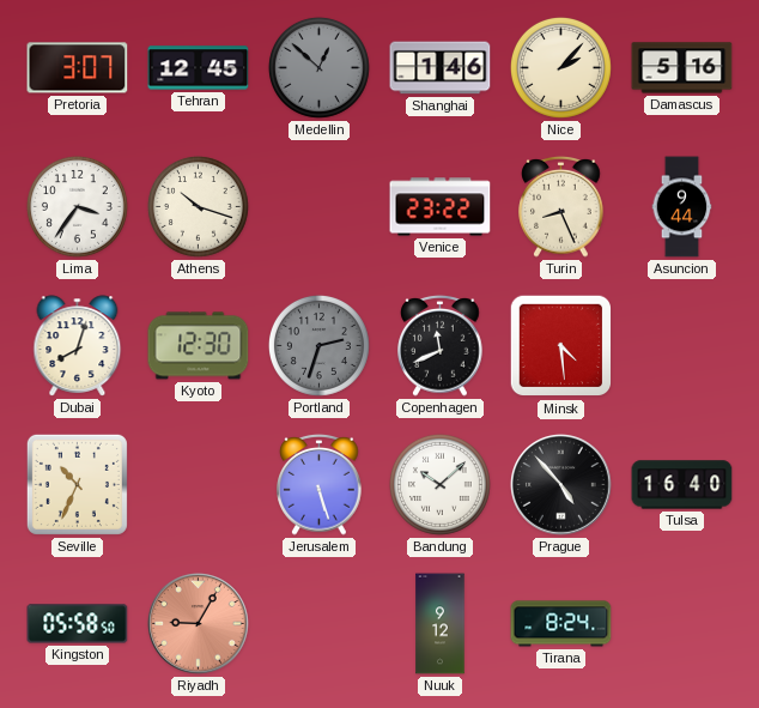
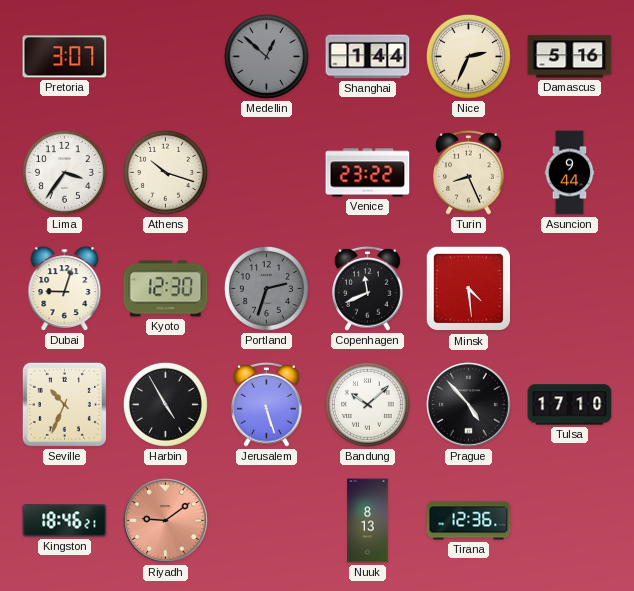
Tehran: 12:45 -> none
Shanghai: 1:46 -> 1:44
Nice: 2:07 -> 2:34
Dubai: 8:03 -> 9:03
Harbin: none -> 4:55
Tulsa: 16:40 -> 17:10
Kingston: 05:58 -> 18:46
Riyadh: 9:05 -> 9:09
Nuuk: 9:12 -> 8:13
Tirana: 8:24 -> 12:36
